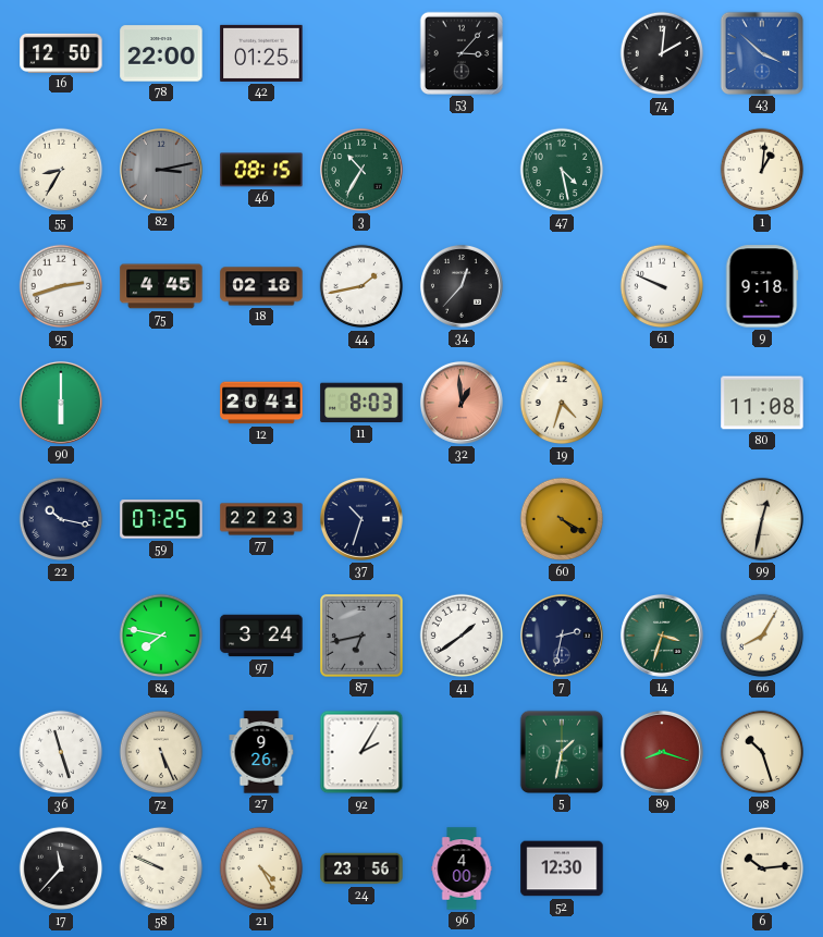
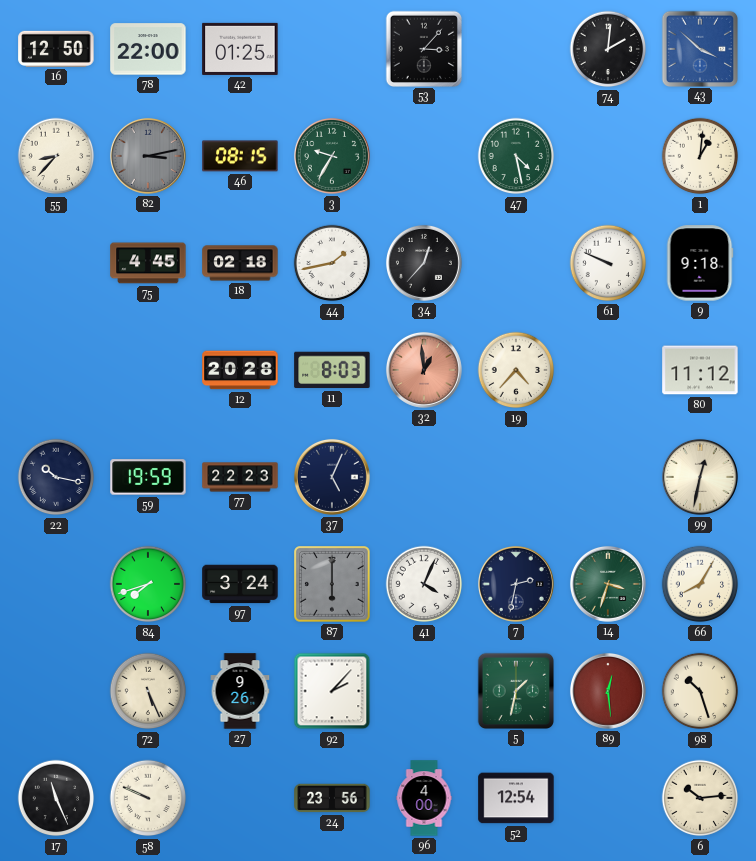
55: 8:35 -> 8:37
3: 10:35 -> 9:35
95: 2:42 -> none
90: 6:00 -> none
12: 20:41 -> 20:28
19: 4:33 -> 4:37
80: 11:08 -> 11:12
59: 07:25 -> 19:59
37: 10:33 -> 5:04
60: 4:20 -> none
84: 7:47 -> 7:42
87: 6:43 -> 6:00
41: 1:39 -> 4:04
36: 11:27 -> none
92: 2:05 -> 2:07
89: 8:18 -> 12:29
17: 11:37 -> 11:26
21: 4:25 -> none
52: 12:30 -> 12:54
